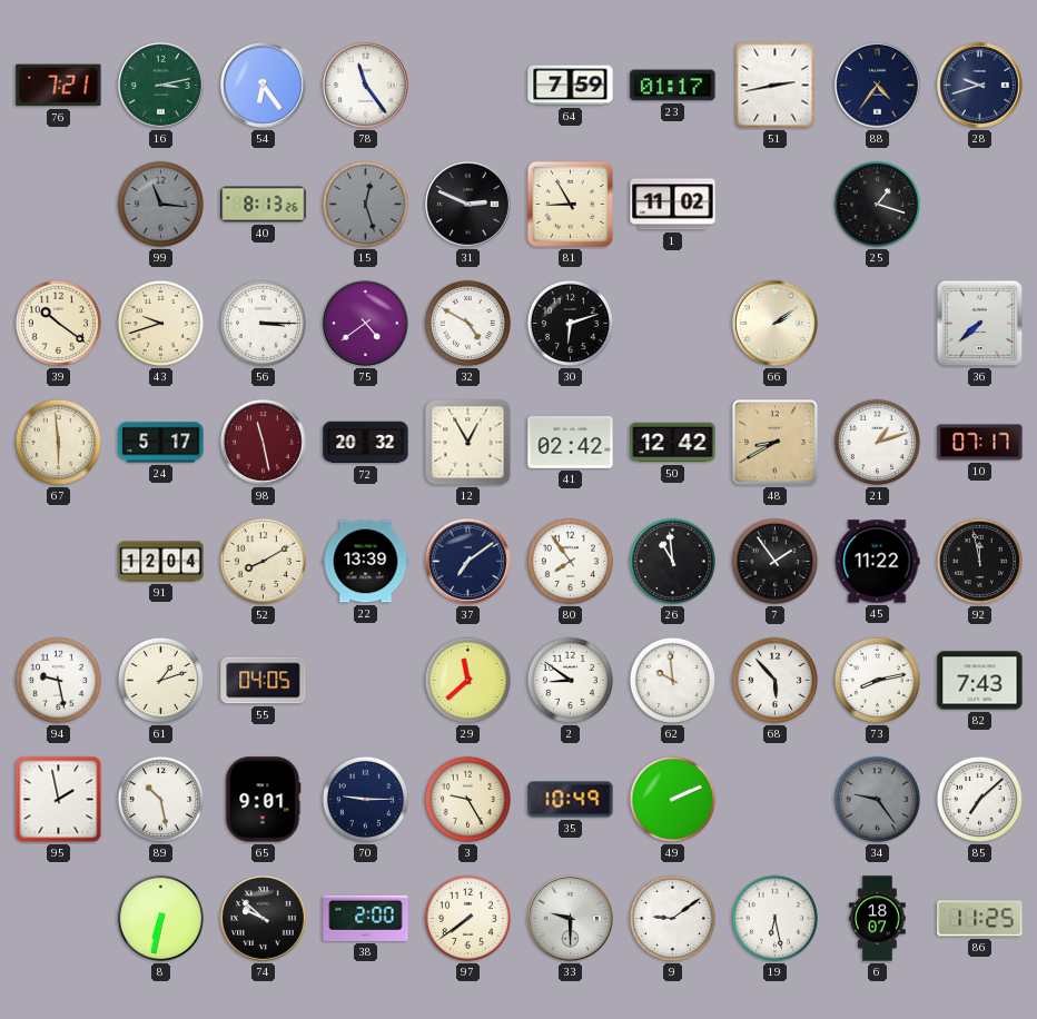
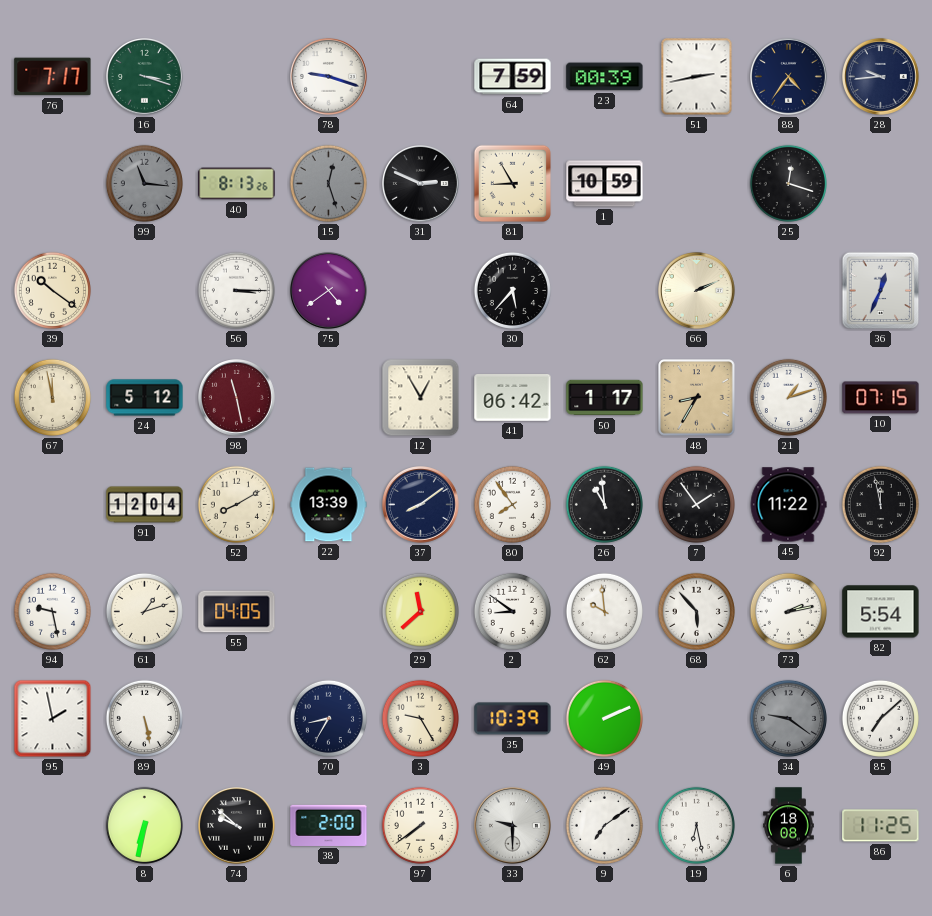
76: 7:21 -> 7:17
16: 3:13 -> 3:18
54: 6:24 -> none
78: 11:24 -> 9:18
23: 01:17 -> 00:39
28: 9:42 -> 9:44
1: 11:02 -> 10:59
25: 1:18 -> 12:18
43: 9:42 -> none
32: 4:50 -> none
30: 6:12 -> 5:37
66: 2:09 -> 2:11
36: 7:38 -> 12:34
67: 5:59 -> 11:58
24: 5:17 -> 5:12
72: 20:32 -> none
41: 02:42 -> 06:42
50: 12:42 -> 1:17
48: 8:40 -> 8:35
10: 07:17 -> 07:15
37: 7:09 -> 8:09
73: 8:13 -> 2:13
82: 7:43 -> 5:54
89: 10:28 -> 5:28
65: 9:01 -> none
70: 9:15 -> 8:35
35: 10:49 -> 10:39
34: 9:24 -> 9:21
9: 9:09 -> 7:09
6: 18:07 -> 18:08
